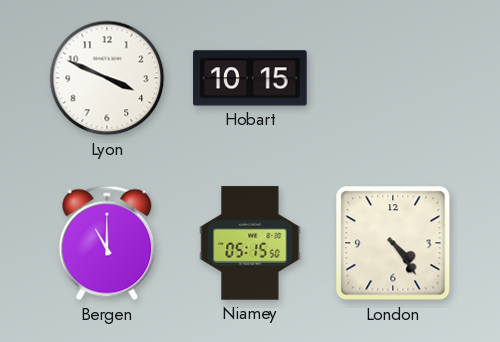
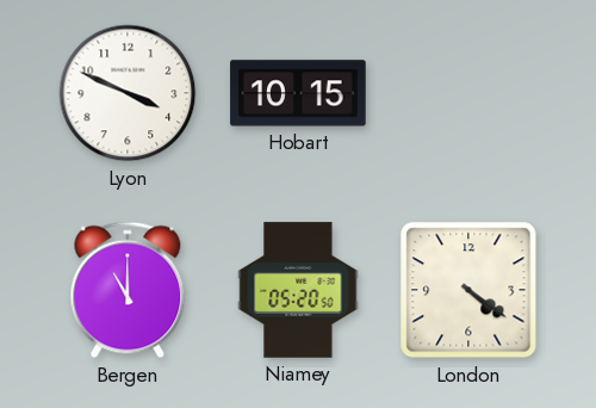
Niamey: 05:15 -> 05:20
London: 4:24 -> 4:21
